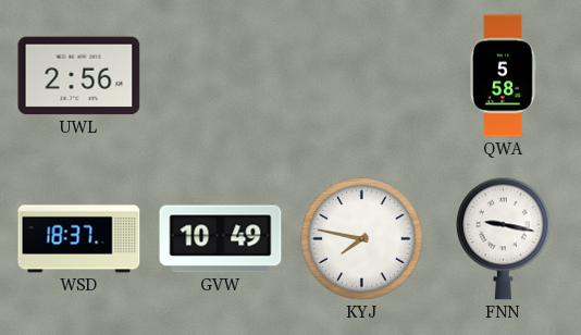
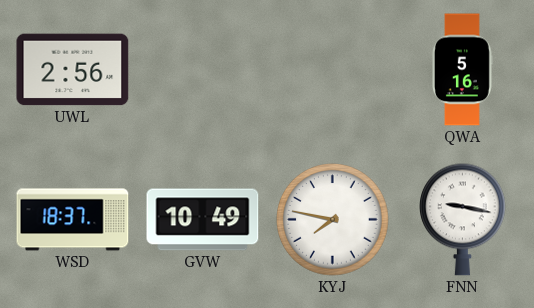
QWA: 5:58 -> 5:16
